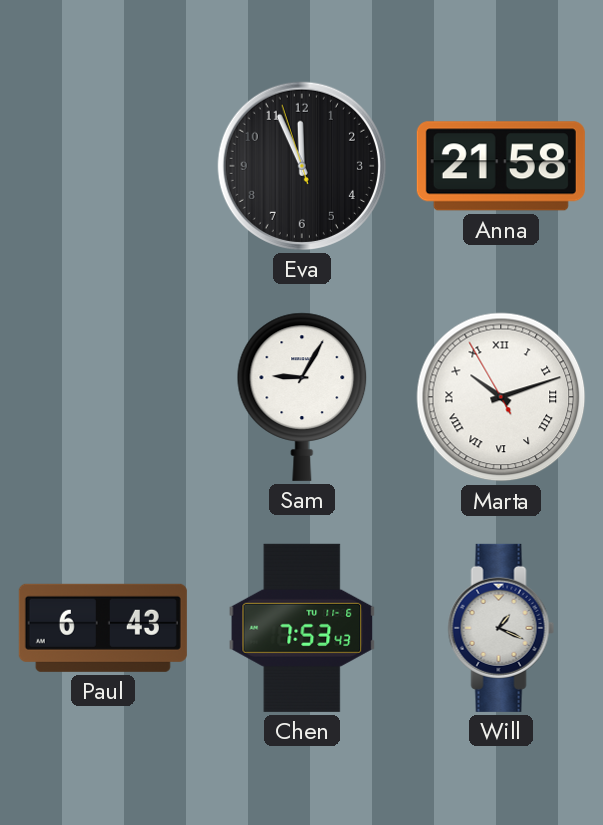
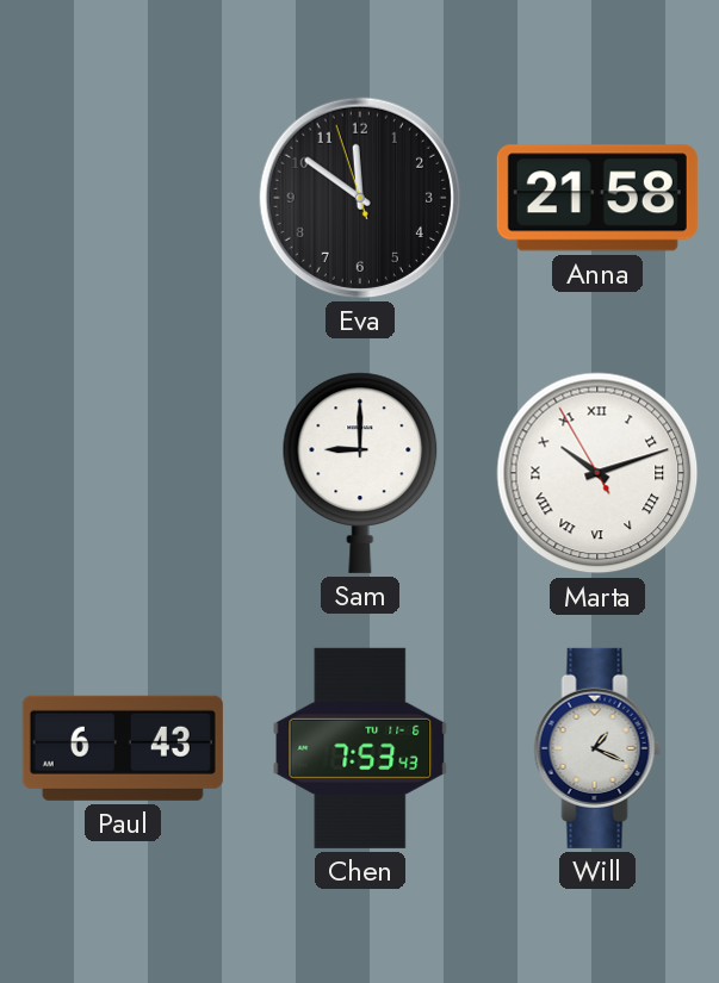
Eva: 11:55 -> 11:50
Sam: 9:05 -> 9:00
